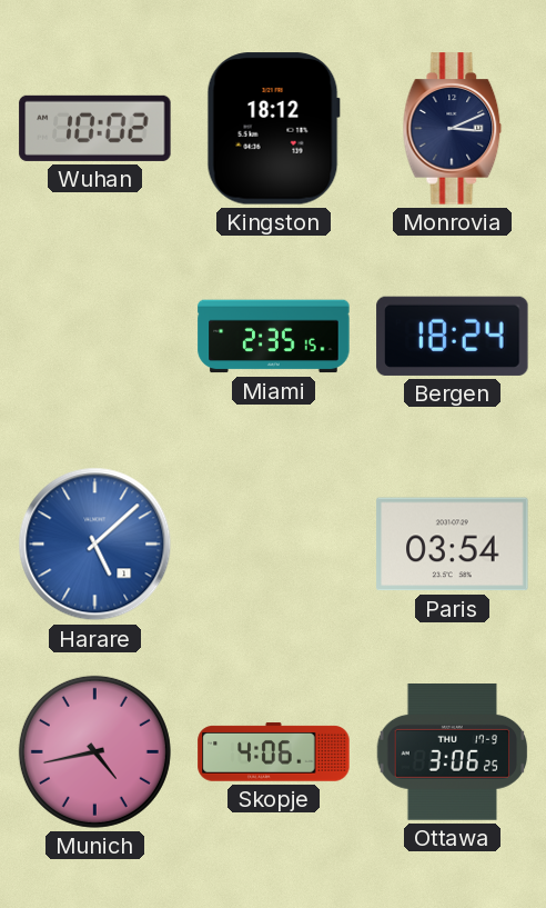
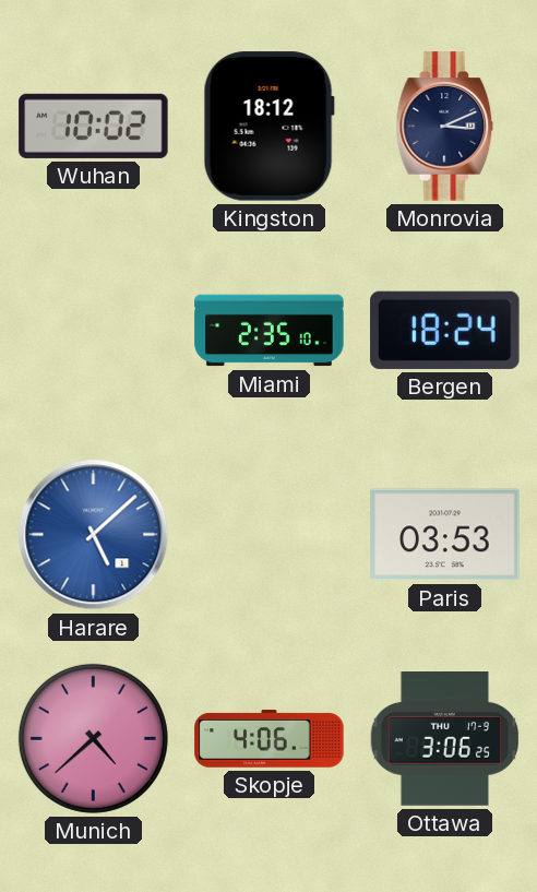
Miami: 2:35:15 -> 2:35:10
Paris: 03:54 -> 03:53
Munich: 4:43 -> 4:38
